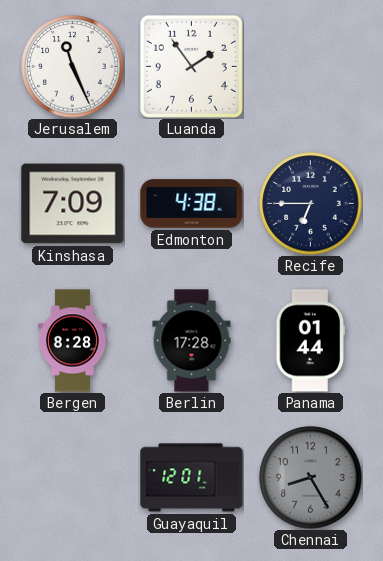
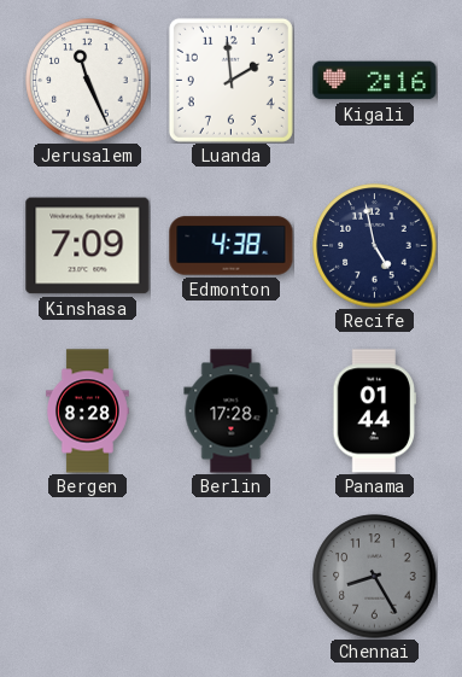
Luanda: 1:54 -> 1:59
Kigali: none -> 2:16
Recife: 6:45 -> 4:58
Guayaquil: 12:01 -> none
